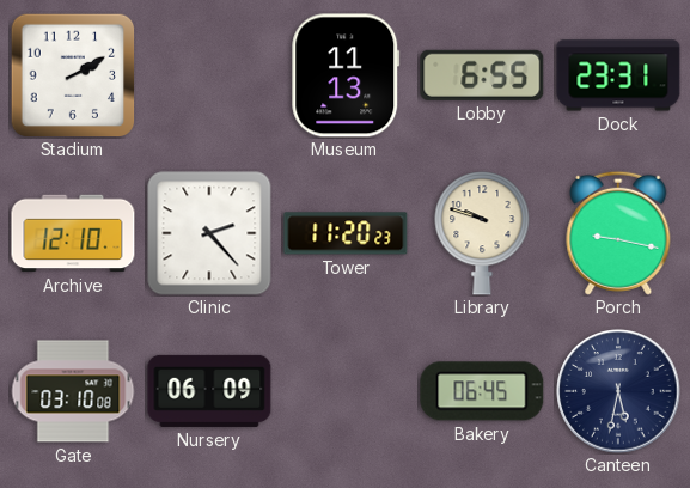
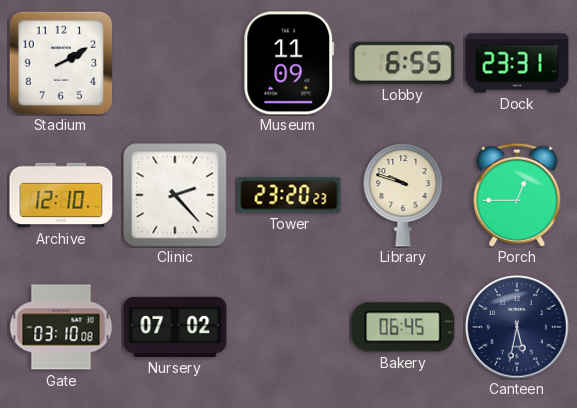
Museum: 11:13 -> 11:09
Tower: 11:20 -> 23:20
Porch: 9:17 -> 12:45
Nursery: 06:09 -> 07:02
